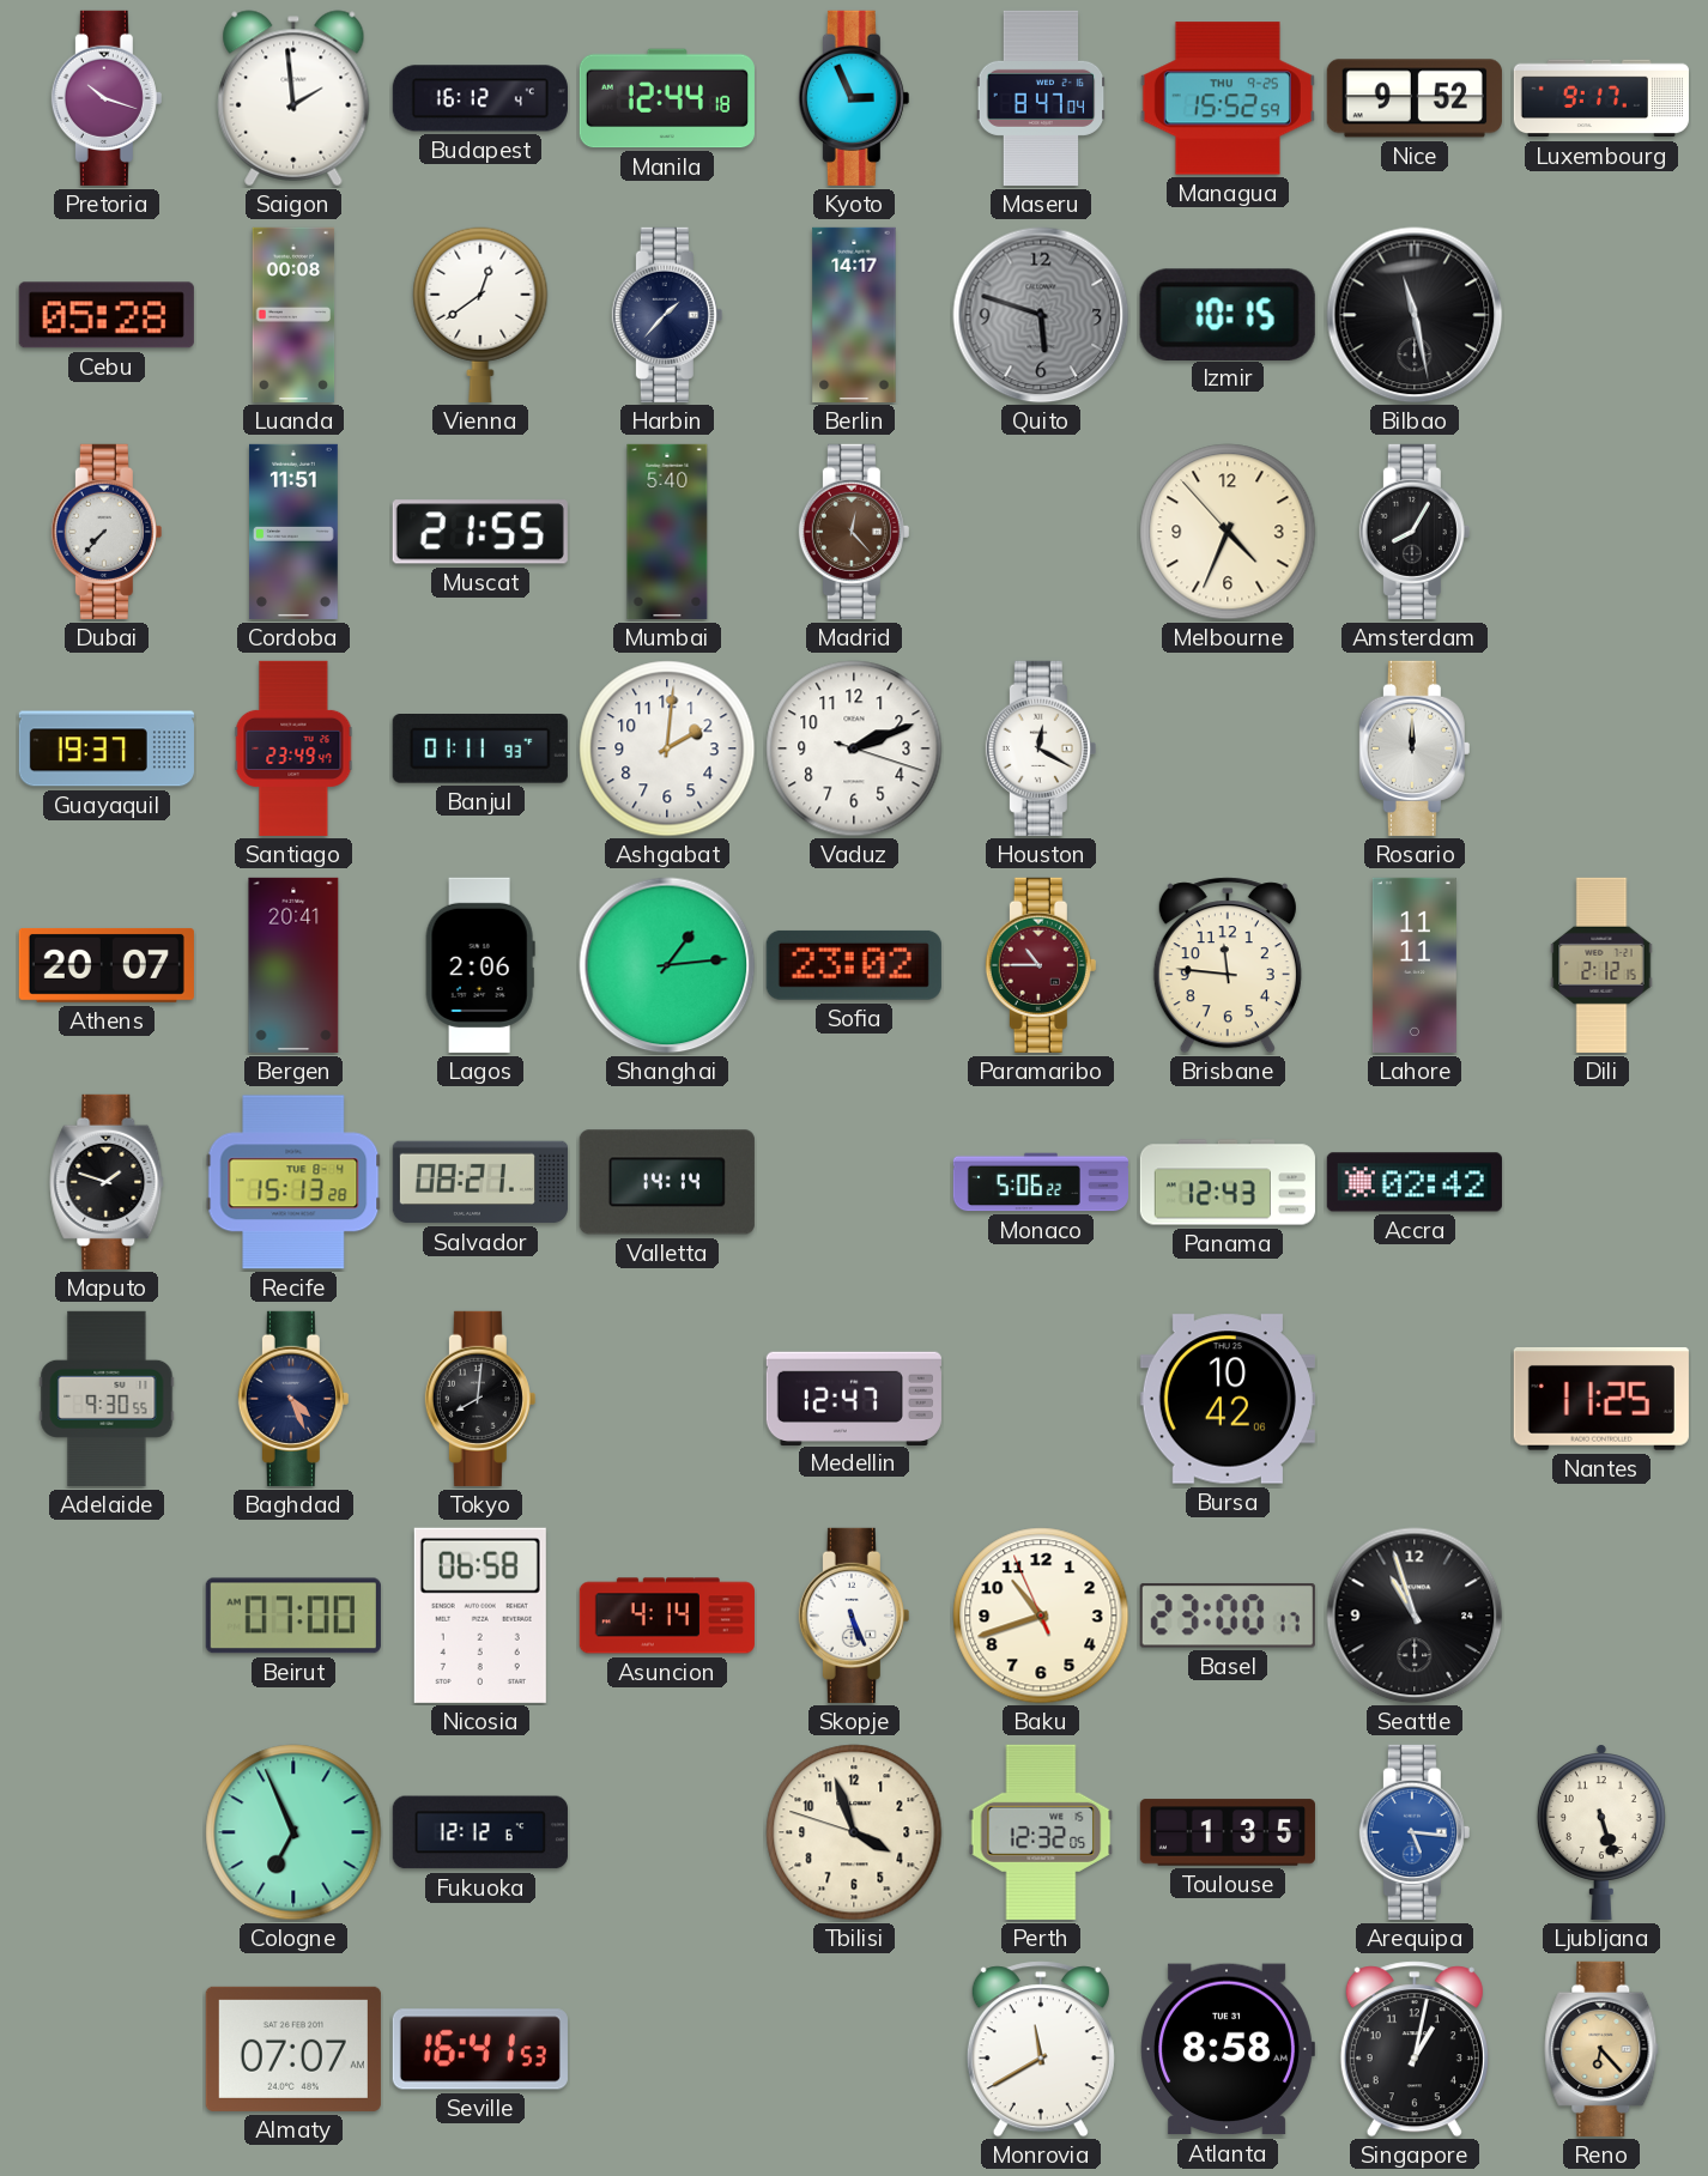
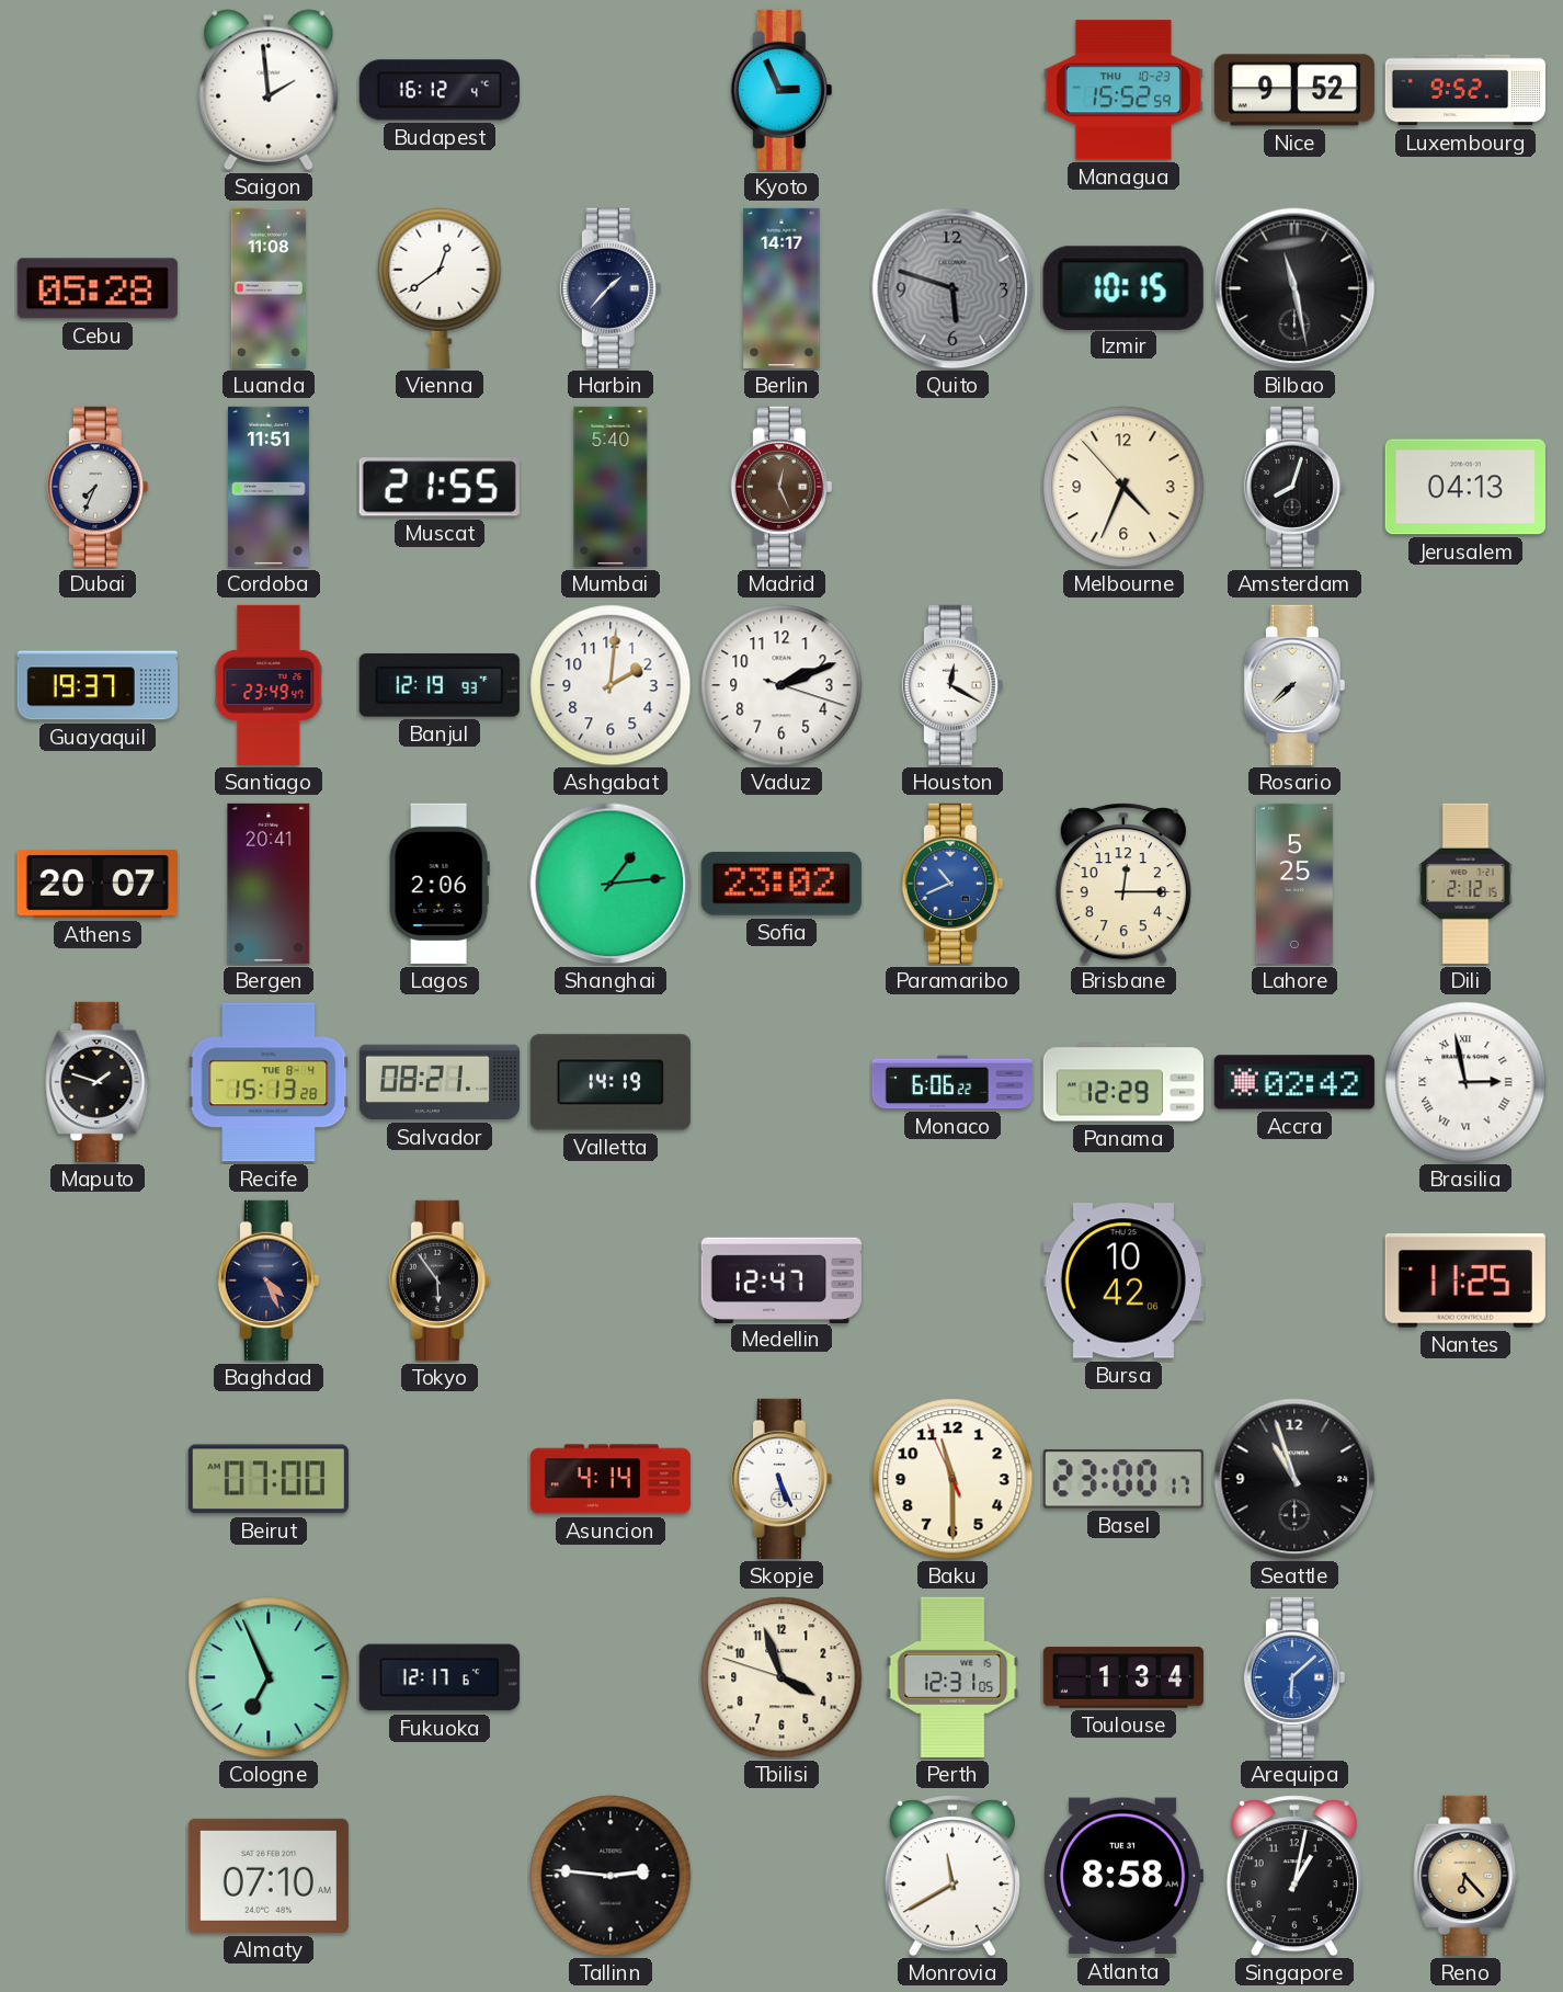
Pretoria: 10:18 -> none
Manila: 12:44 -> none
Maseru: 8:47 -> none
Managua date: THU 9-25 -> THU 10-23
Luxembourg: 9:17 -> 9:52
Luanda: 00:08 -> 11:08
Dubai: 7:37 -> 7:34
Madrid: 12:23 -> 12:26
Amsterdam: 8:05 -> 8:03
Jerusalem: none -> 04:13
Banjul: 01:11 -> 12:19
Rosario: 12:00 -> 7:38
Paramaribo: 10:45 -> 10:41
Paramaribo dial: burgundy -> blue
Brisbane: 11:46 -> 12:15
Lahore: 11:11 -> 5:25
Valletta: 14:14 -> 14:19
Monaco: 5:06 -> 6:06
Panama: 12:43 -> 12:29
Brasilia: none -> 2:58
Adelaide: 9:30 -> none
Tokyo: 8:01 -> 5:54
Nicosia: 06:58 -> none
Baku: 10:41 -> 11:29
Fukuoka: 12:12 -> 12:17
Perth: 12:32 -> 12:31
Toulouse: 1:35 -> 1:34
Arequipa: 5:16 -> 6:08
Ljubljana: 5:27 -> none
Almaty: 07:07 -> 07:10
Seville: 16:41 -> none
Tallinn: none -> 2:46
